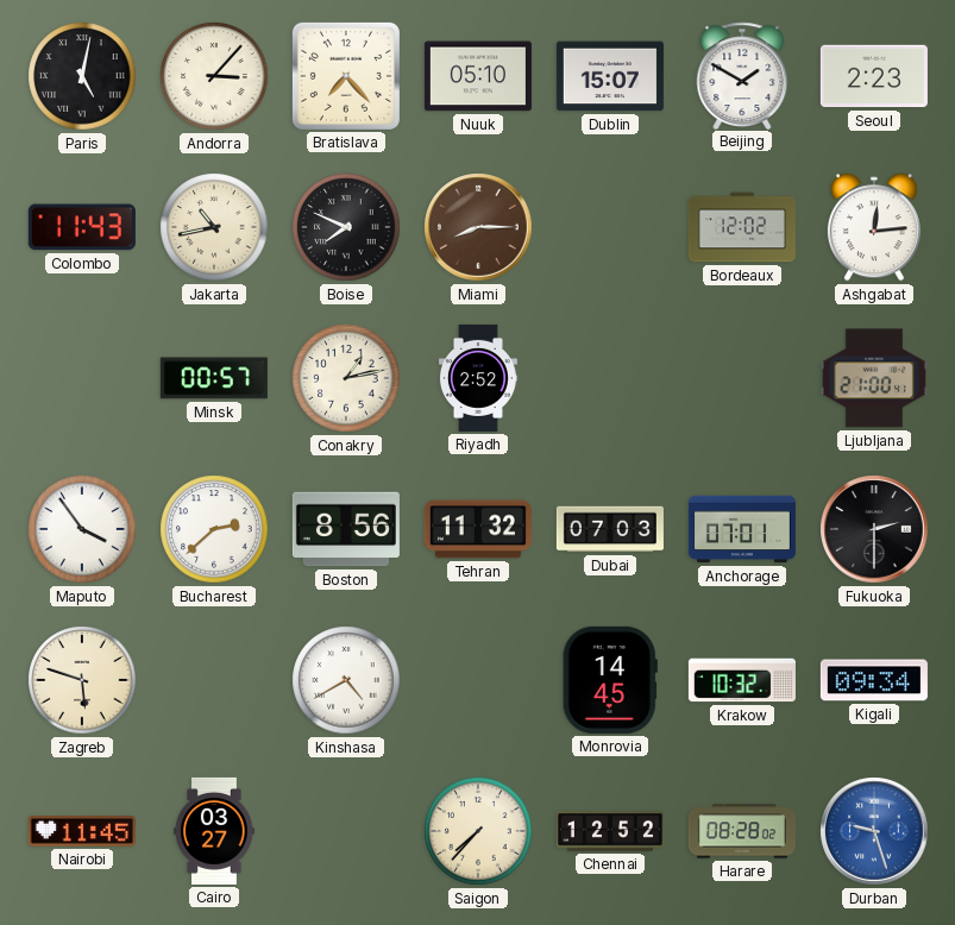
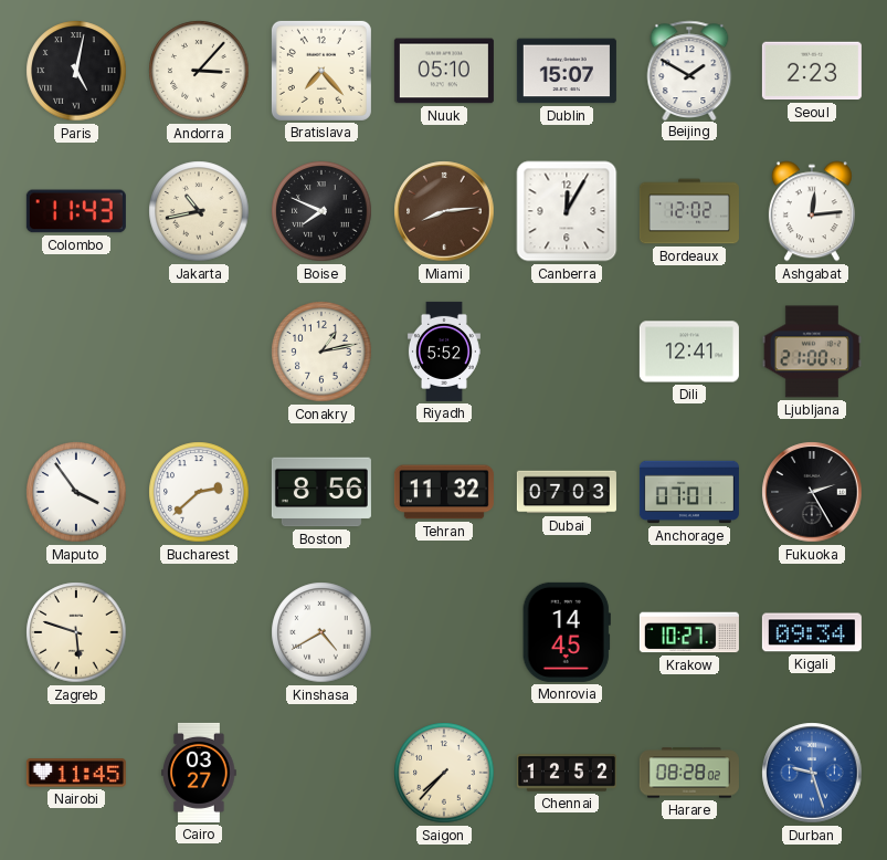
Miami: 8:15 -> 8:14
Canberra: none -> 12:05
Minsk: 00:57 -> none
Riyadh: 2:52 -> 5:52
Dili: none -> 12:41
Fukuoka: 2:30 -> 2:25
Krakow: 10:32 -> 10:27
